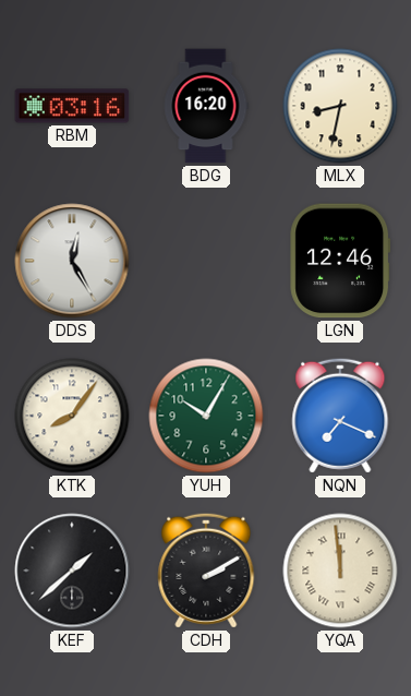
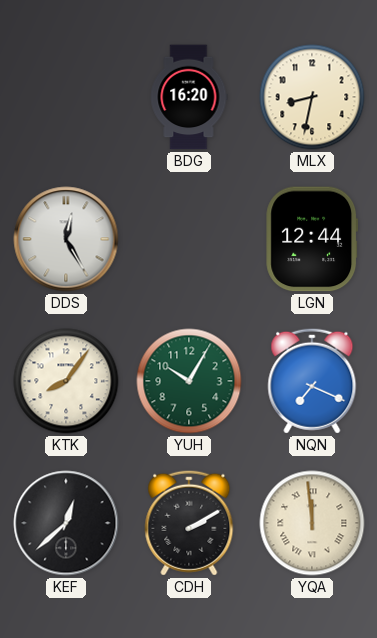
RBM: 03:16 -> none
LGN: 12:46 -> 12:44
KEF: 1:38 -> 12:38
